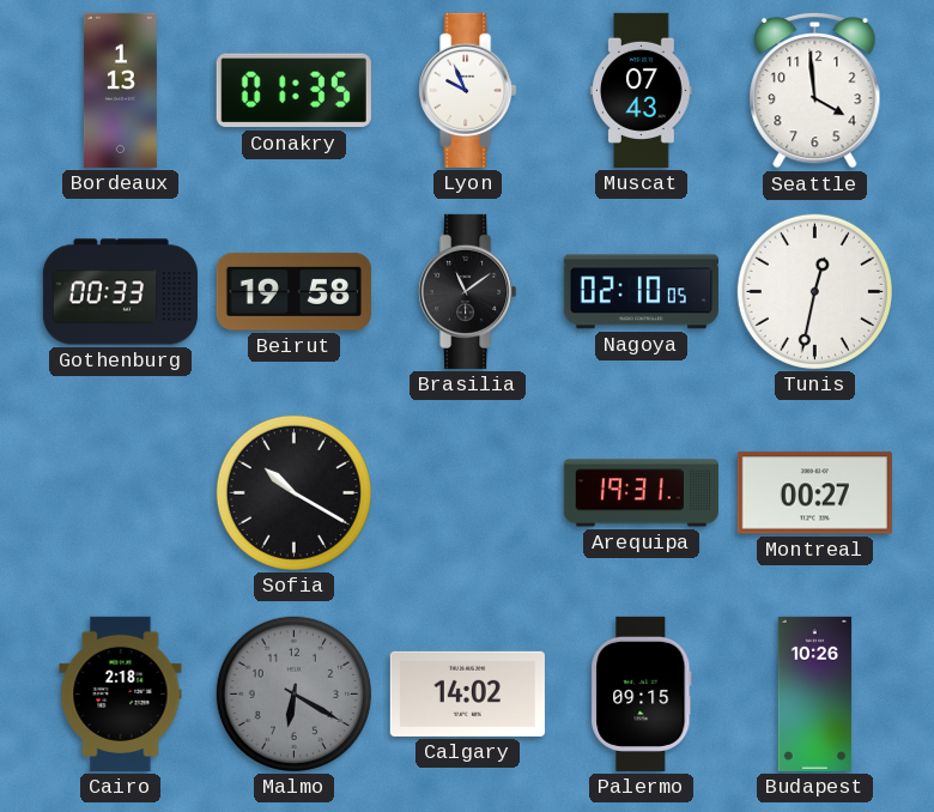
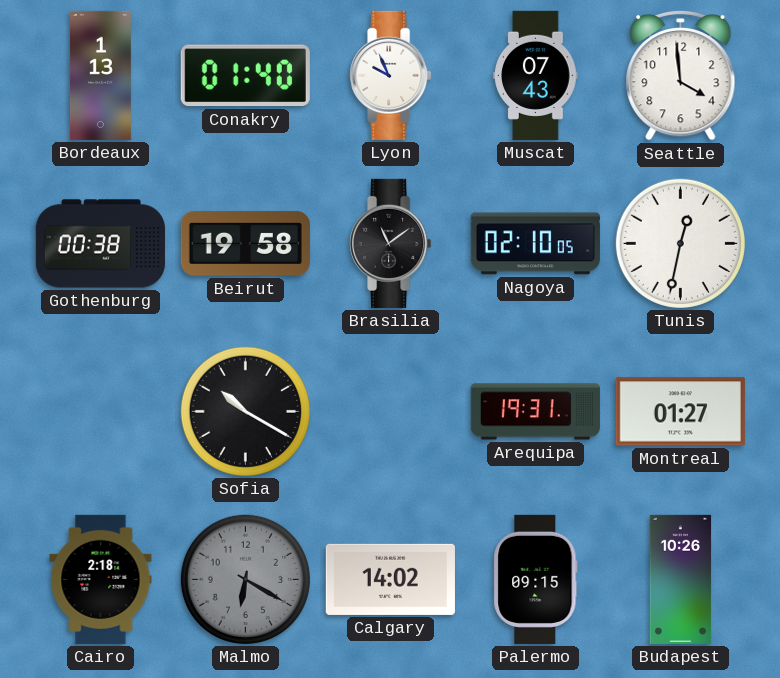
Conakry: 01:35 -> 01:40
Gothenburg: 00:33 -> 00:38
Montreal: 00:27 -> 01:27
